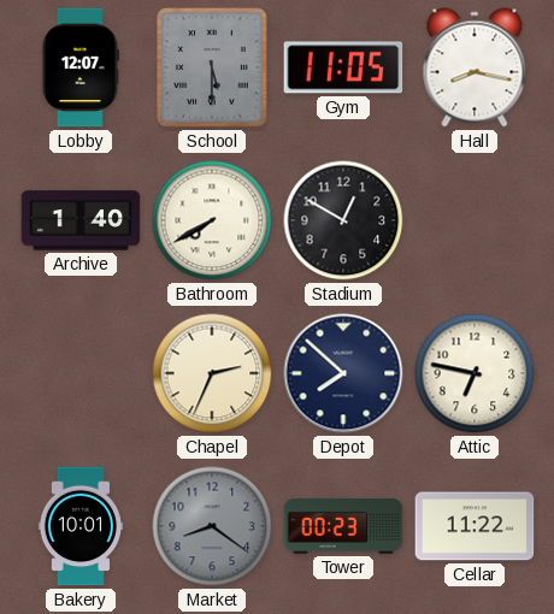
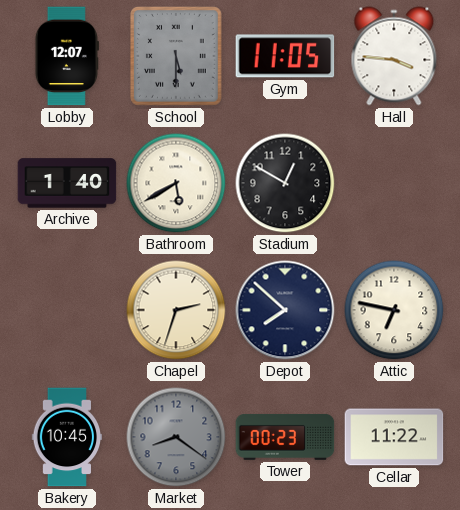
Hall: 8:17 -> 3:46
Bathroom: 7:40 -> 5:40
Chapel: 2:34 -> 2:33
Bakery: 10:01 -> 10:45
